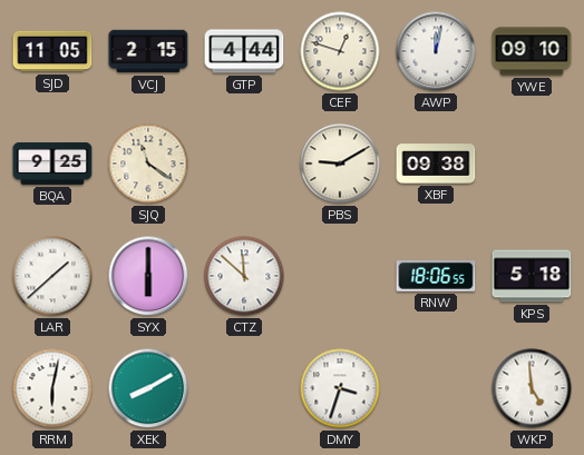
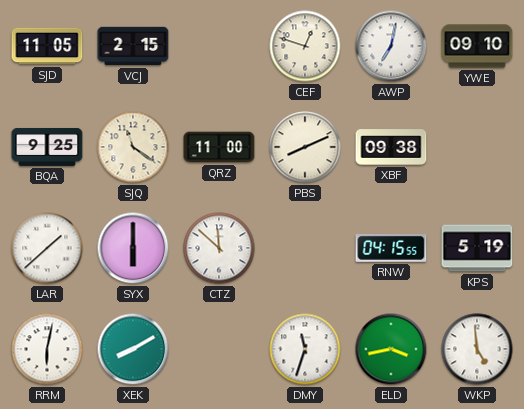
GTP: 4:44 -> none
AWP: 12:02 -> 7:02
QRZ: none -> 11:00
PBS: 9:10 -> 8:11
RNW: 18:06 -> 04:15
KPS: 5:18 -> 5:19
DMY: 3:33 -> 11:33
ELD: none -> 3:43
